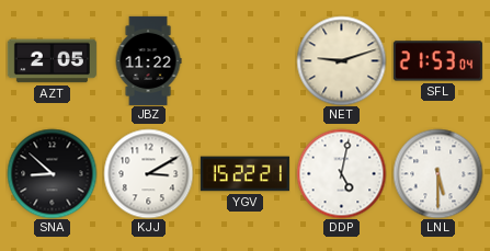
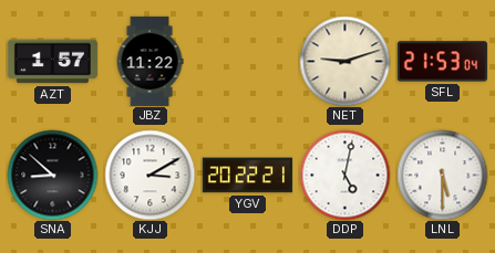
AZT: 2:05 -> 1:57
YGV: 15:22 -> 20:22
